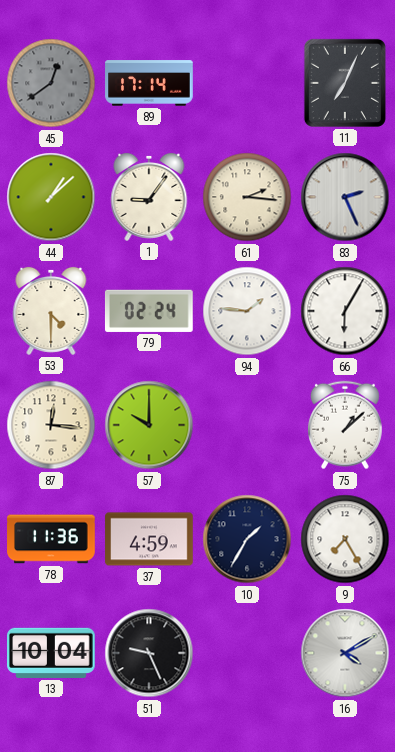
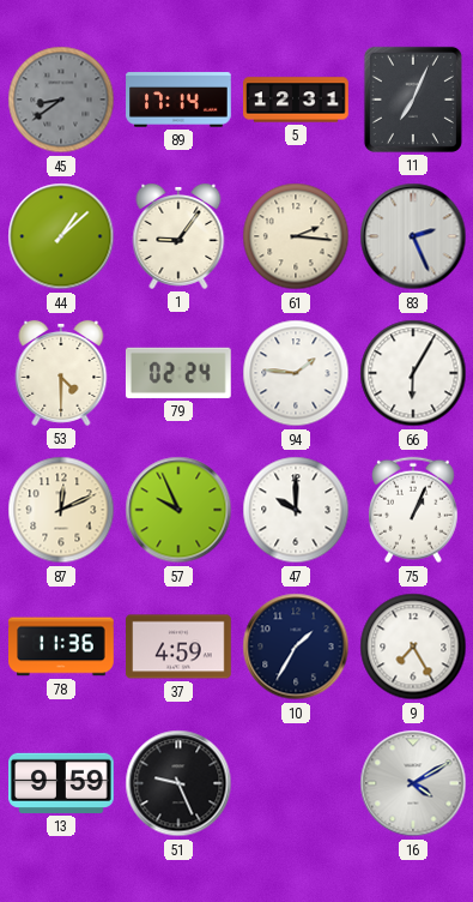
45: 12:39 -> 8:39
5: none -> 12:31
87: 12:16 -> 12:11
57: 10:00 -> 9:56
47: none -> 10:00
75: 1:08 -> 1:04
13: 10:04 -> 9:59
